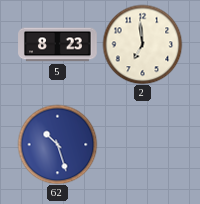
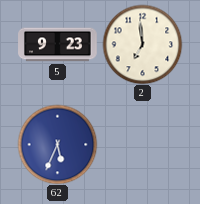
5: 8:23 -> 9:23
62: 10:27 -> 5:34
